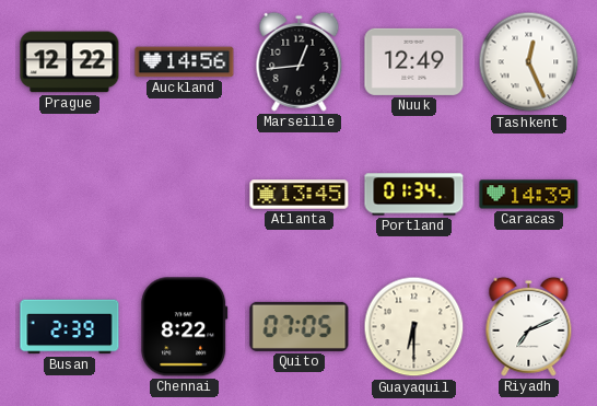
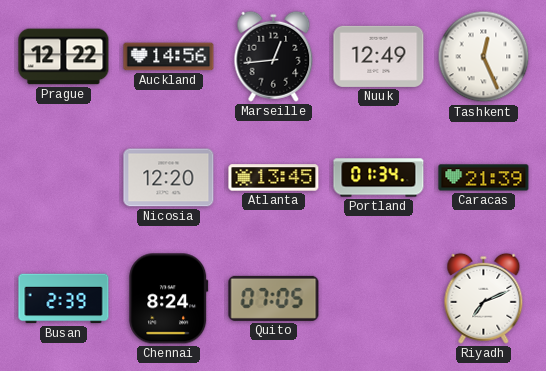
Nicosia: none -> 12:20
Caracas: 14:39 -> 21:39
Chennai: 8:22 -> 8:24
Guayaquil: 6:30 -> none
